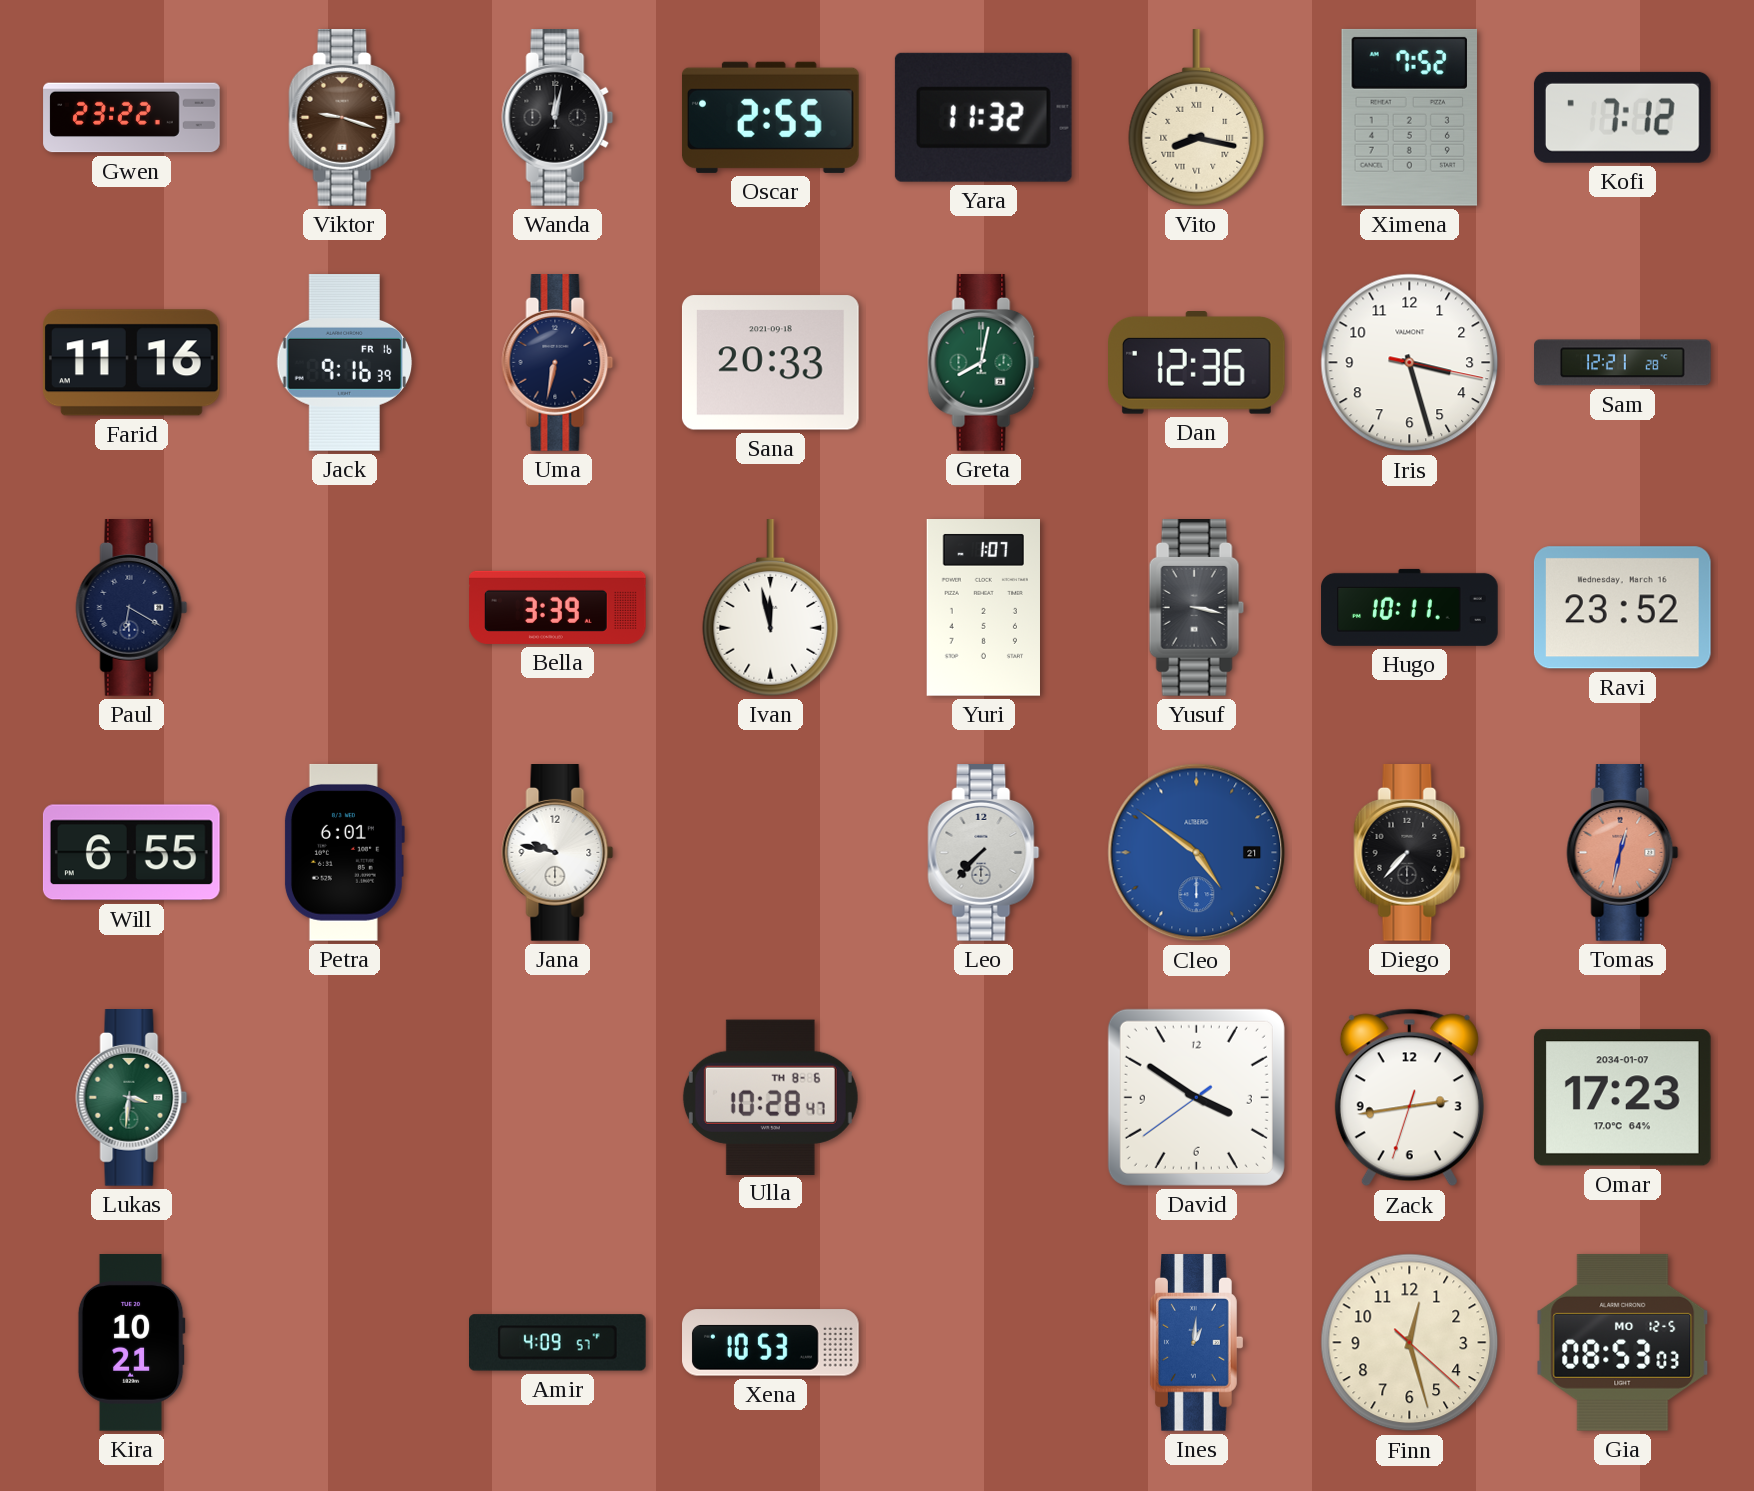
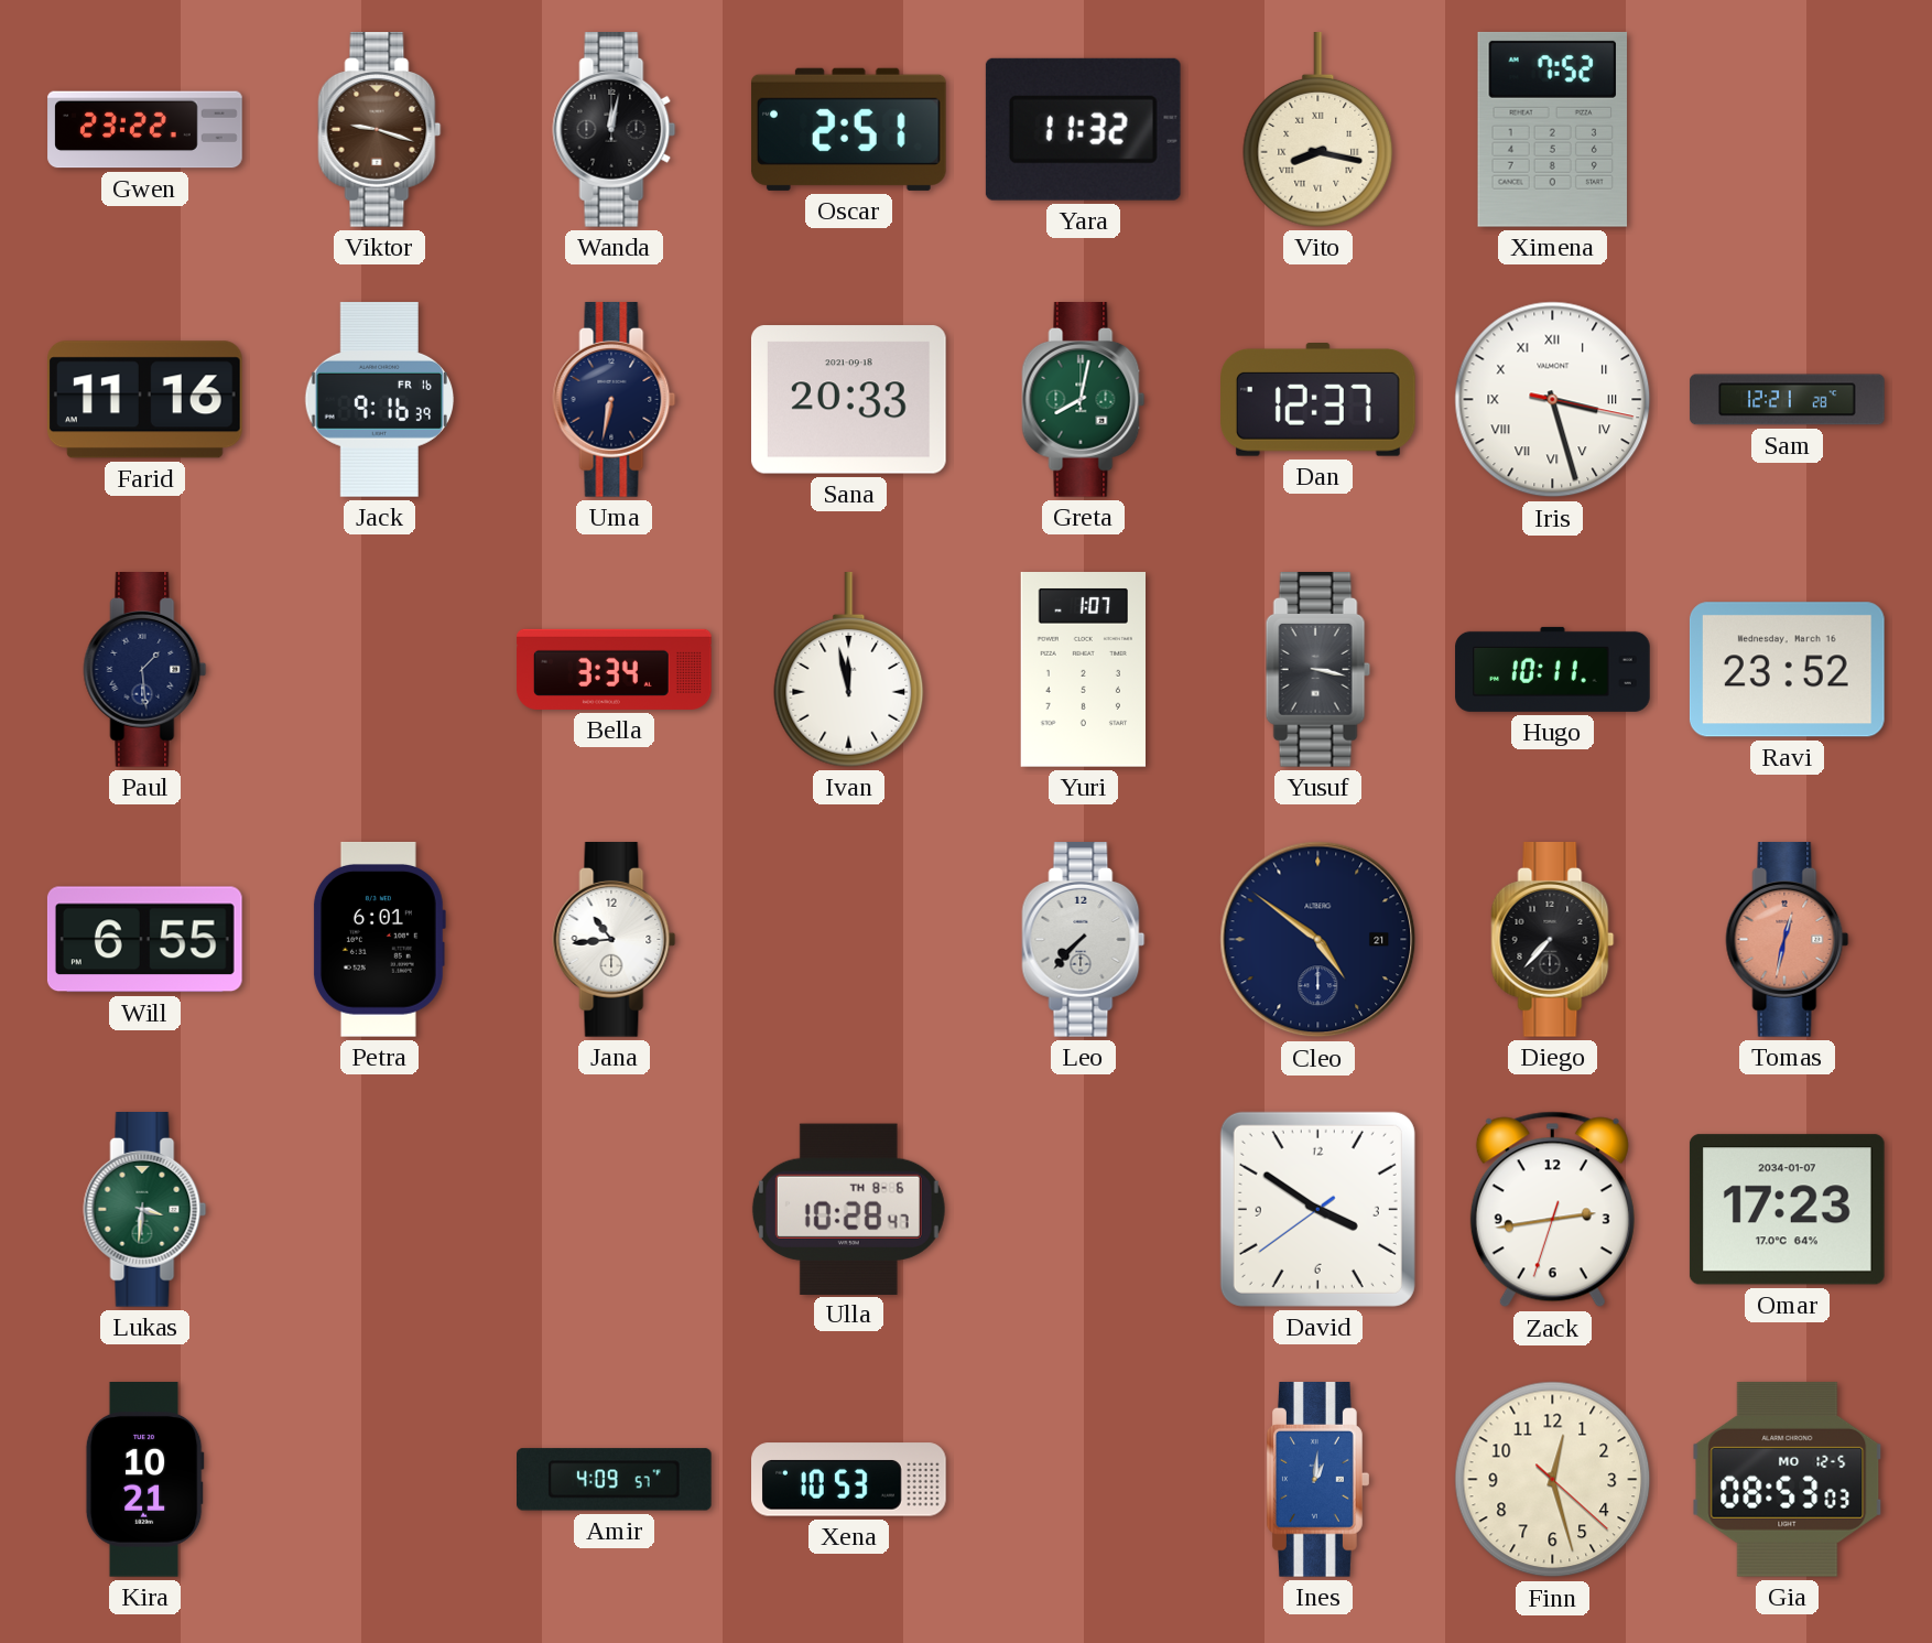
Oscar: 2:55 -> 2:51
Kofi: 7:12 -> none
Dan: 12:36 -> 12:37
Iris numerals: Arabic -> Roman
Paul: 6:20 -> 1:29
Bella: 3:39 -> 3:34
Jana: 9:47 -> 10:44
Cleo dial: blue -> navy
